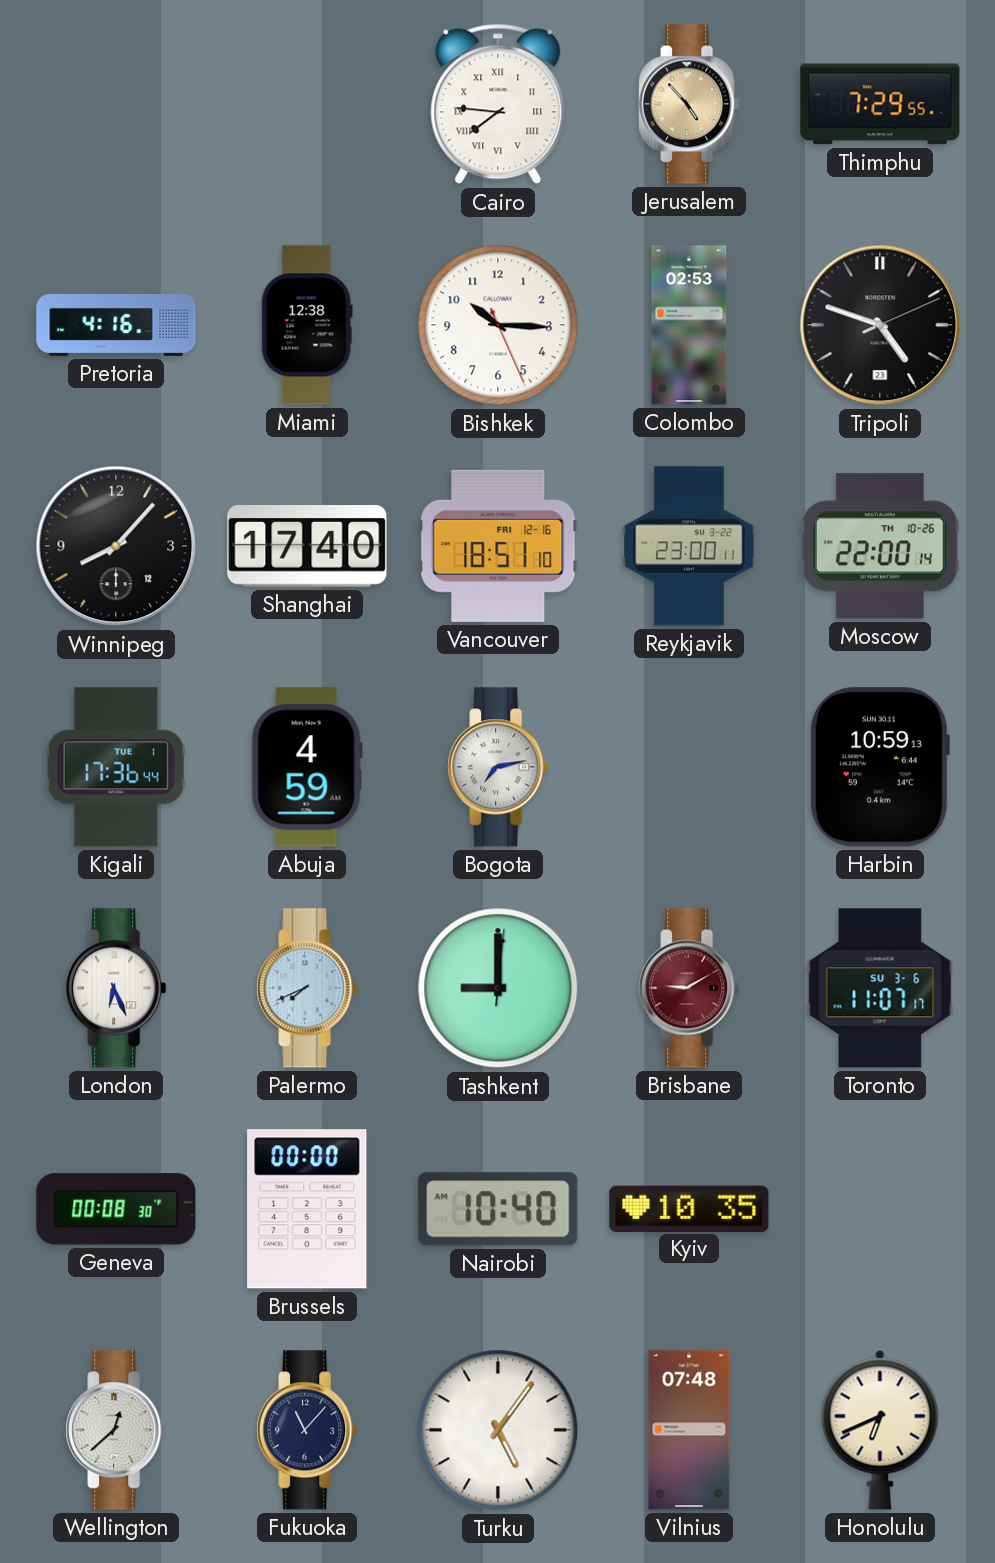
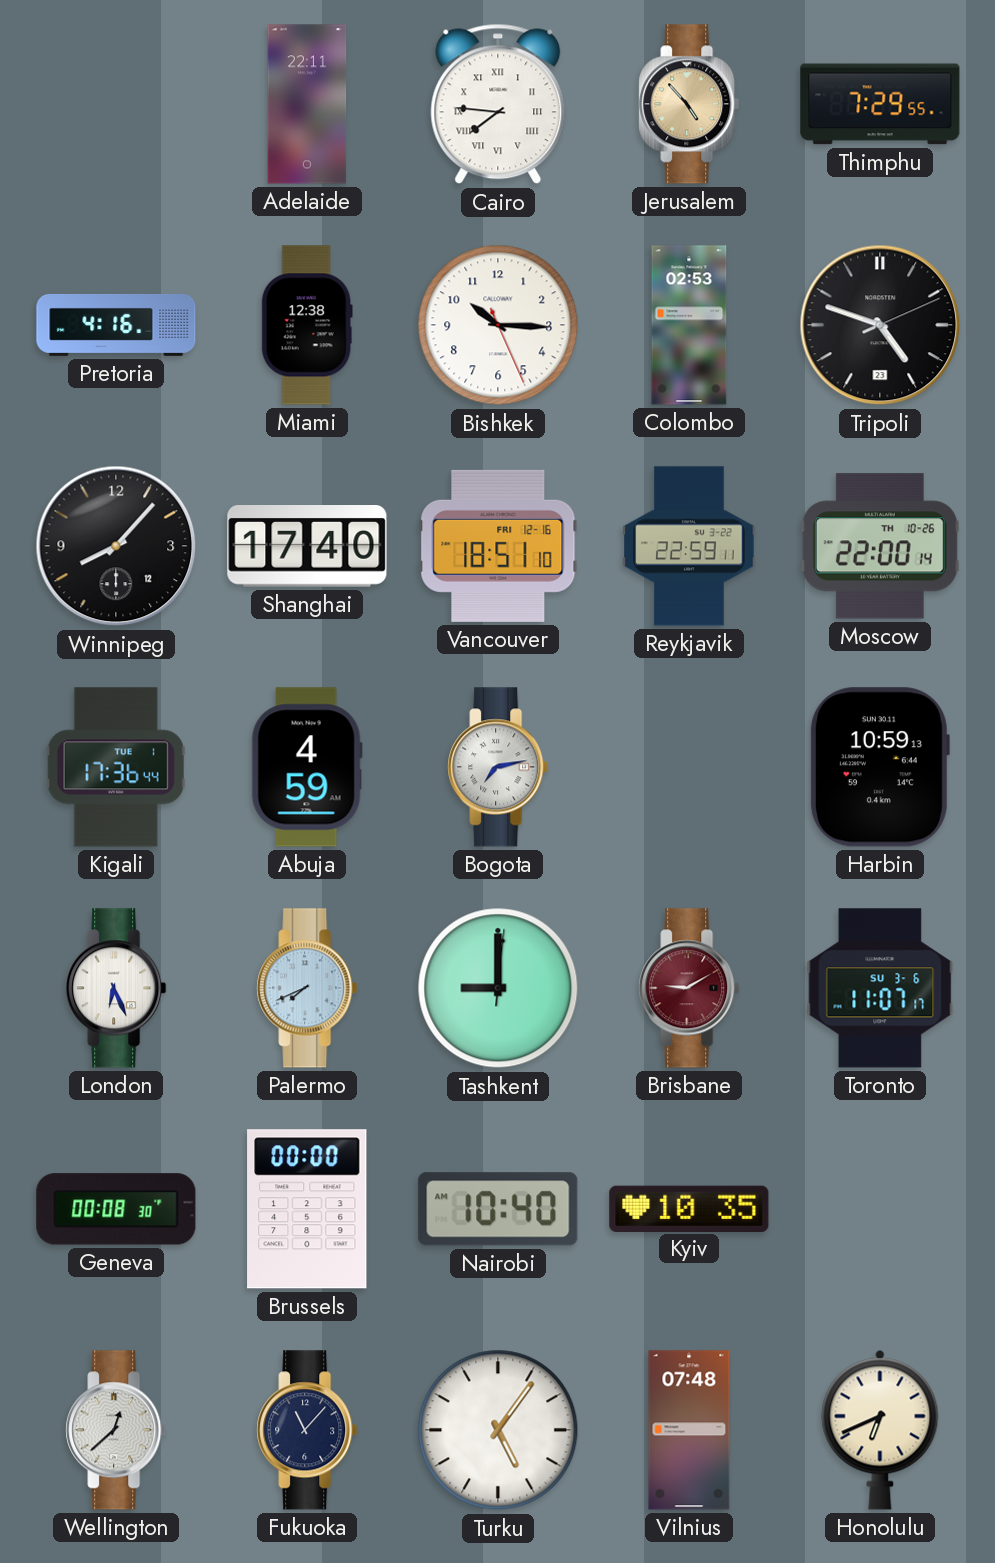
Adelaide: none -> 22:11
Reykjavik: 23:00 -> 22:59
